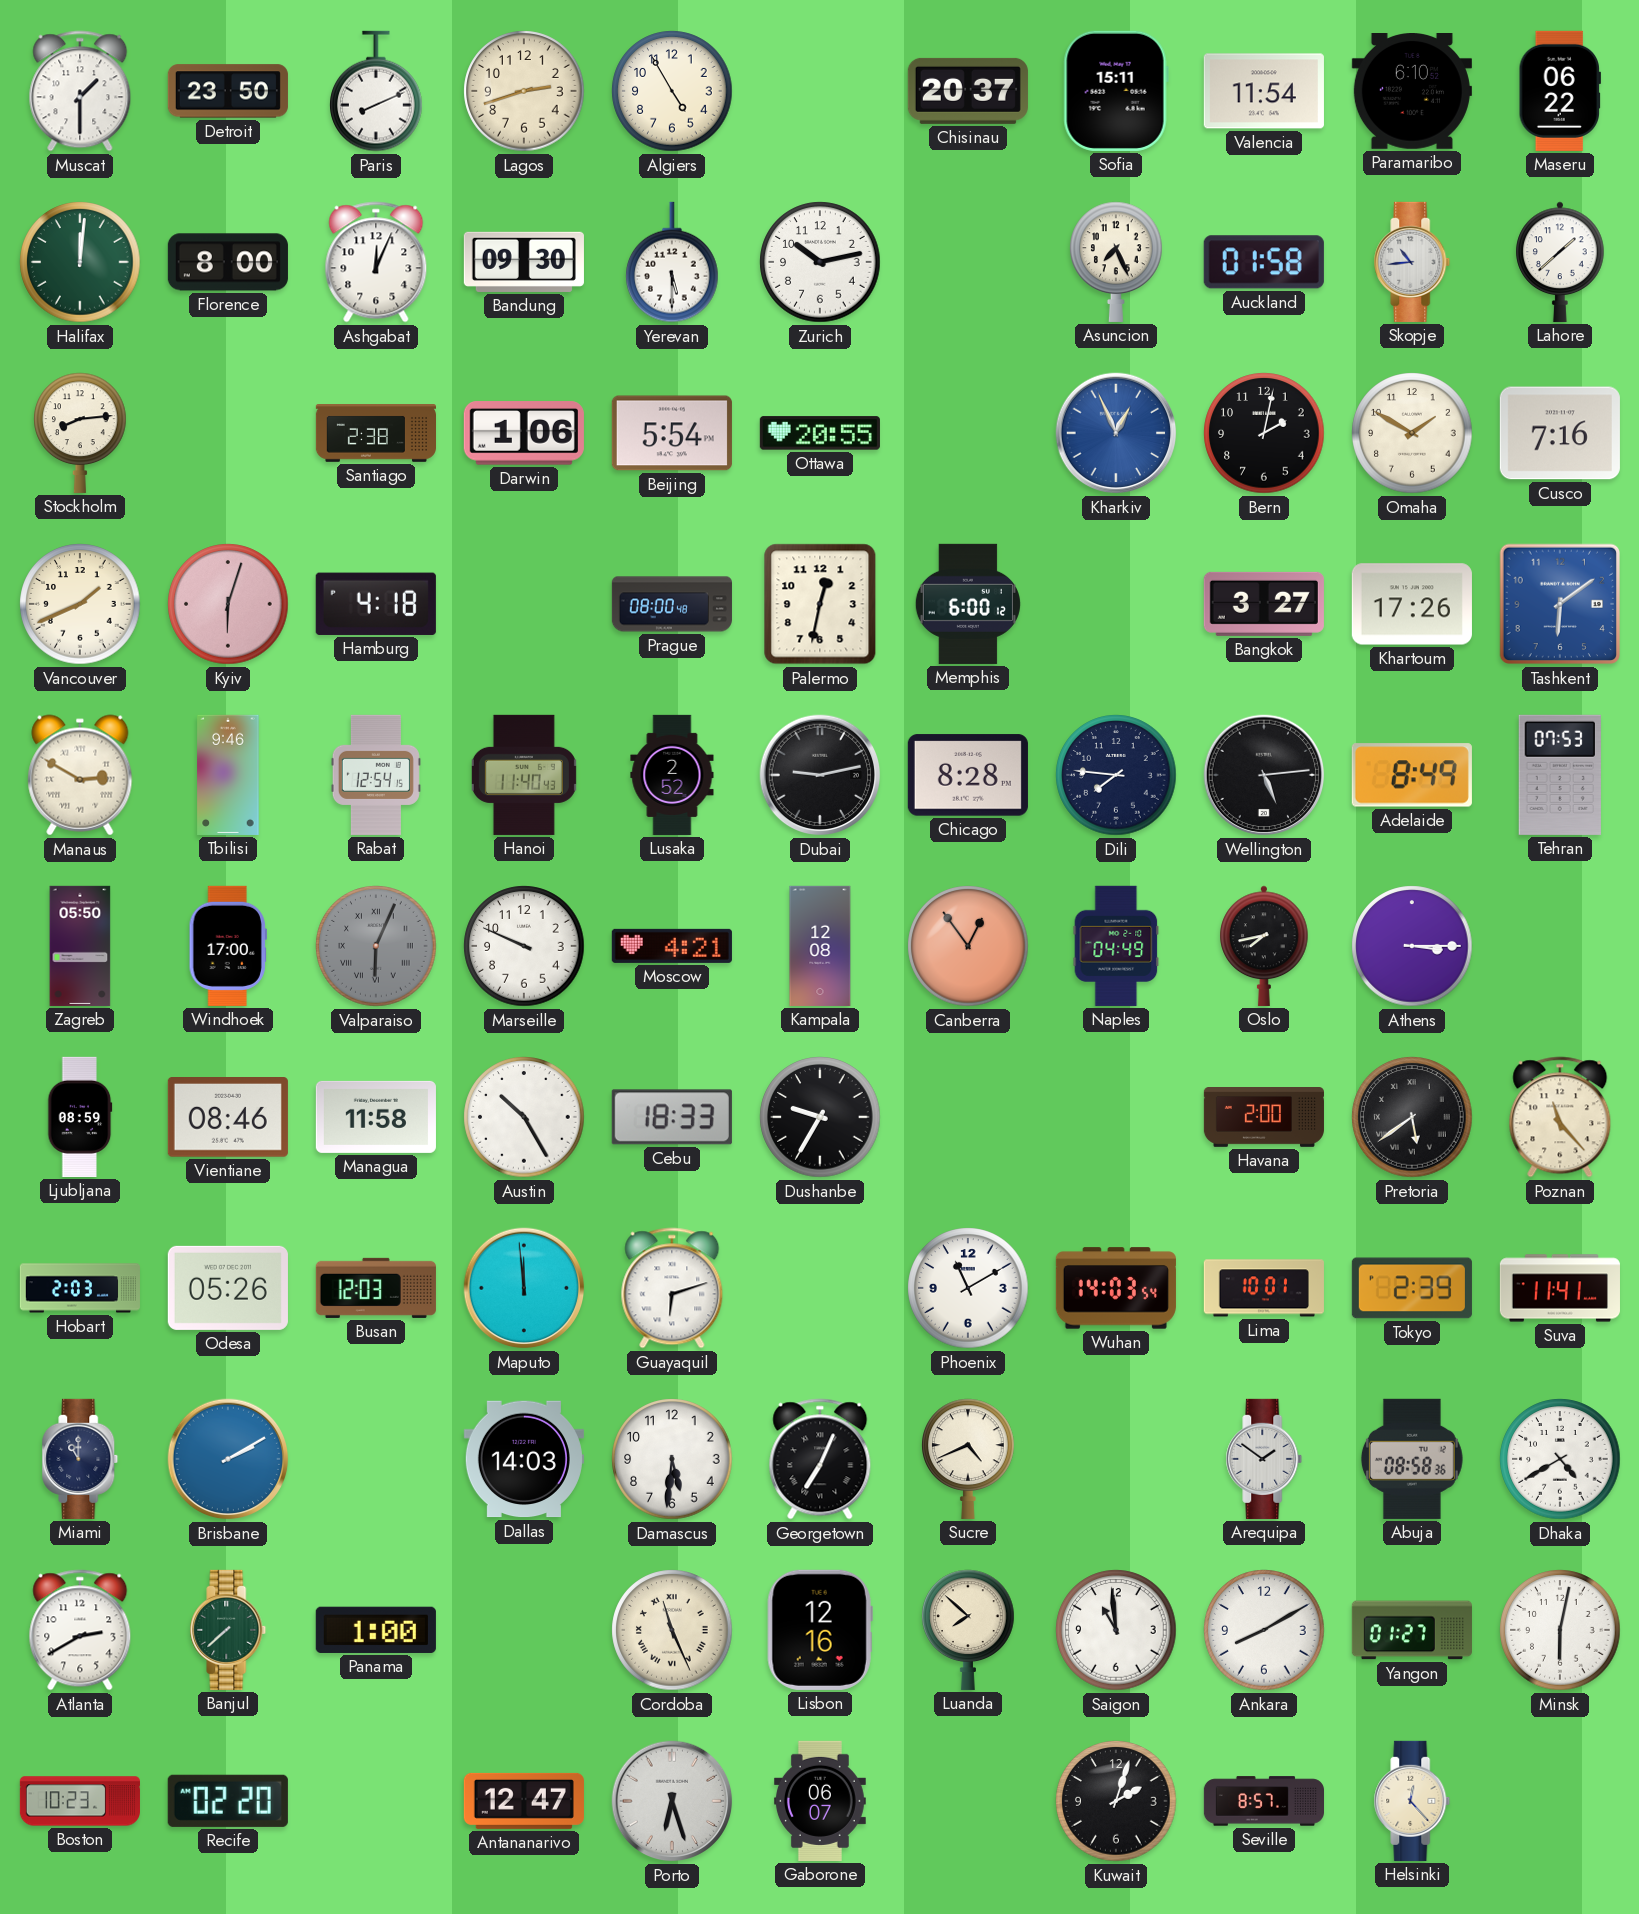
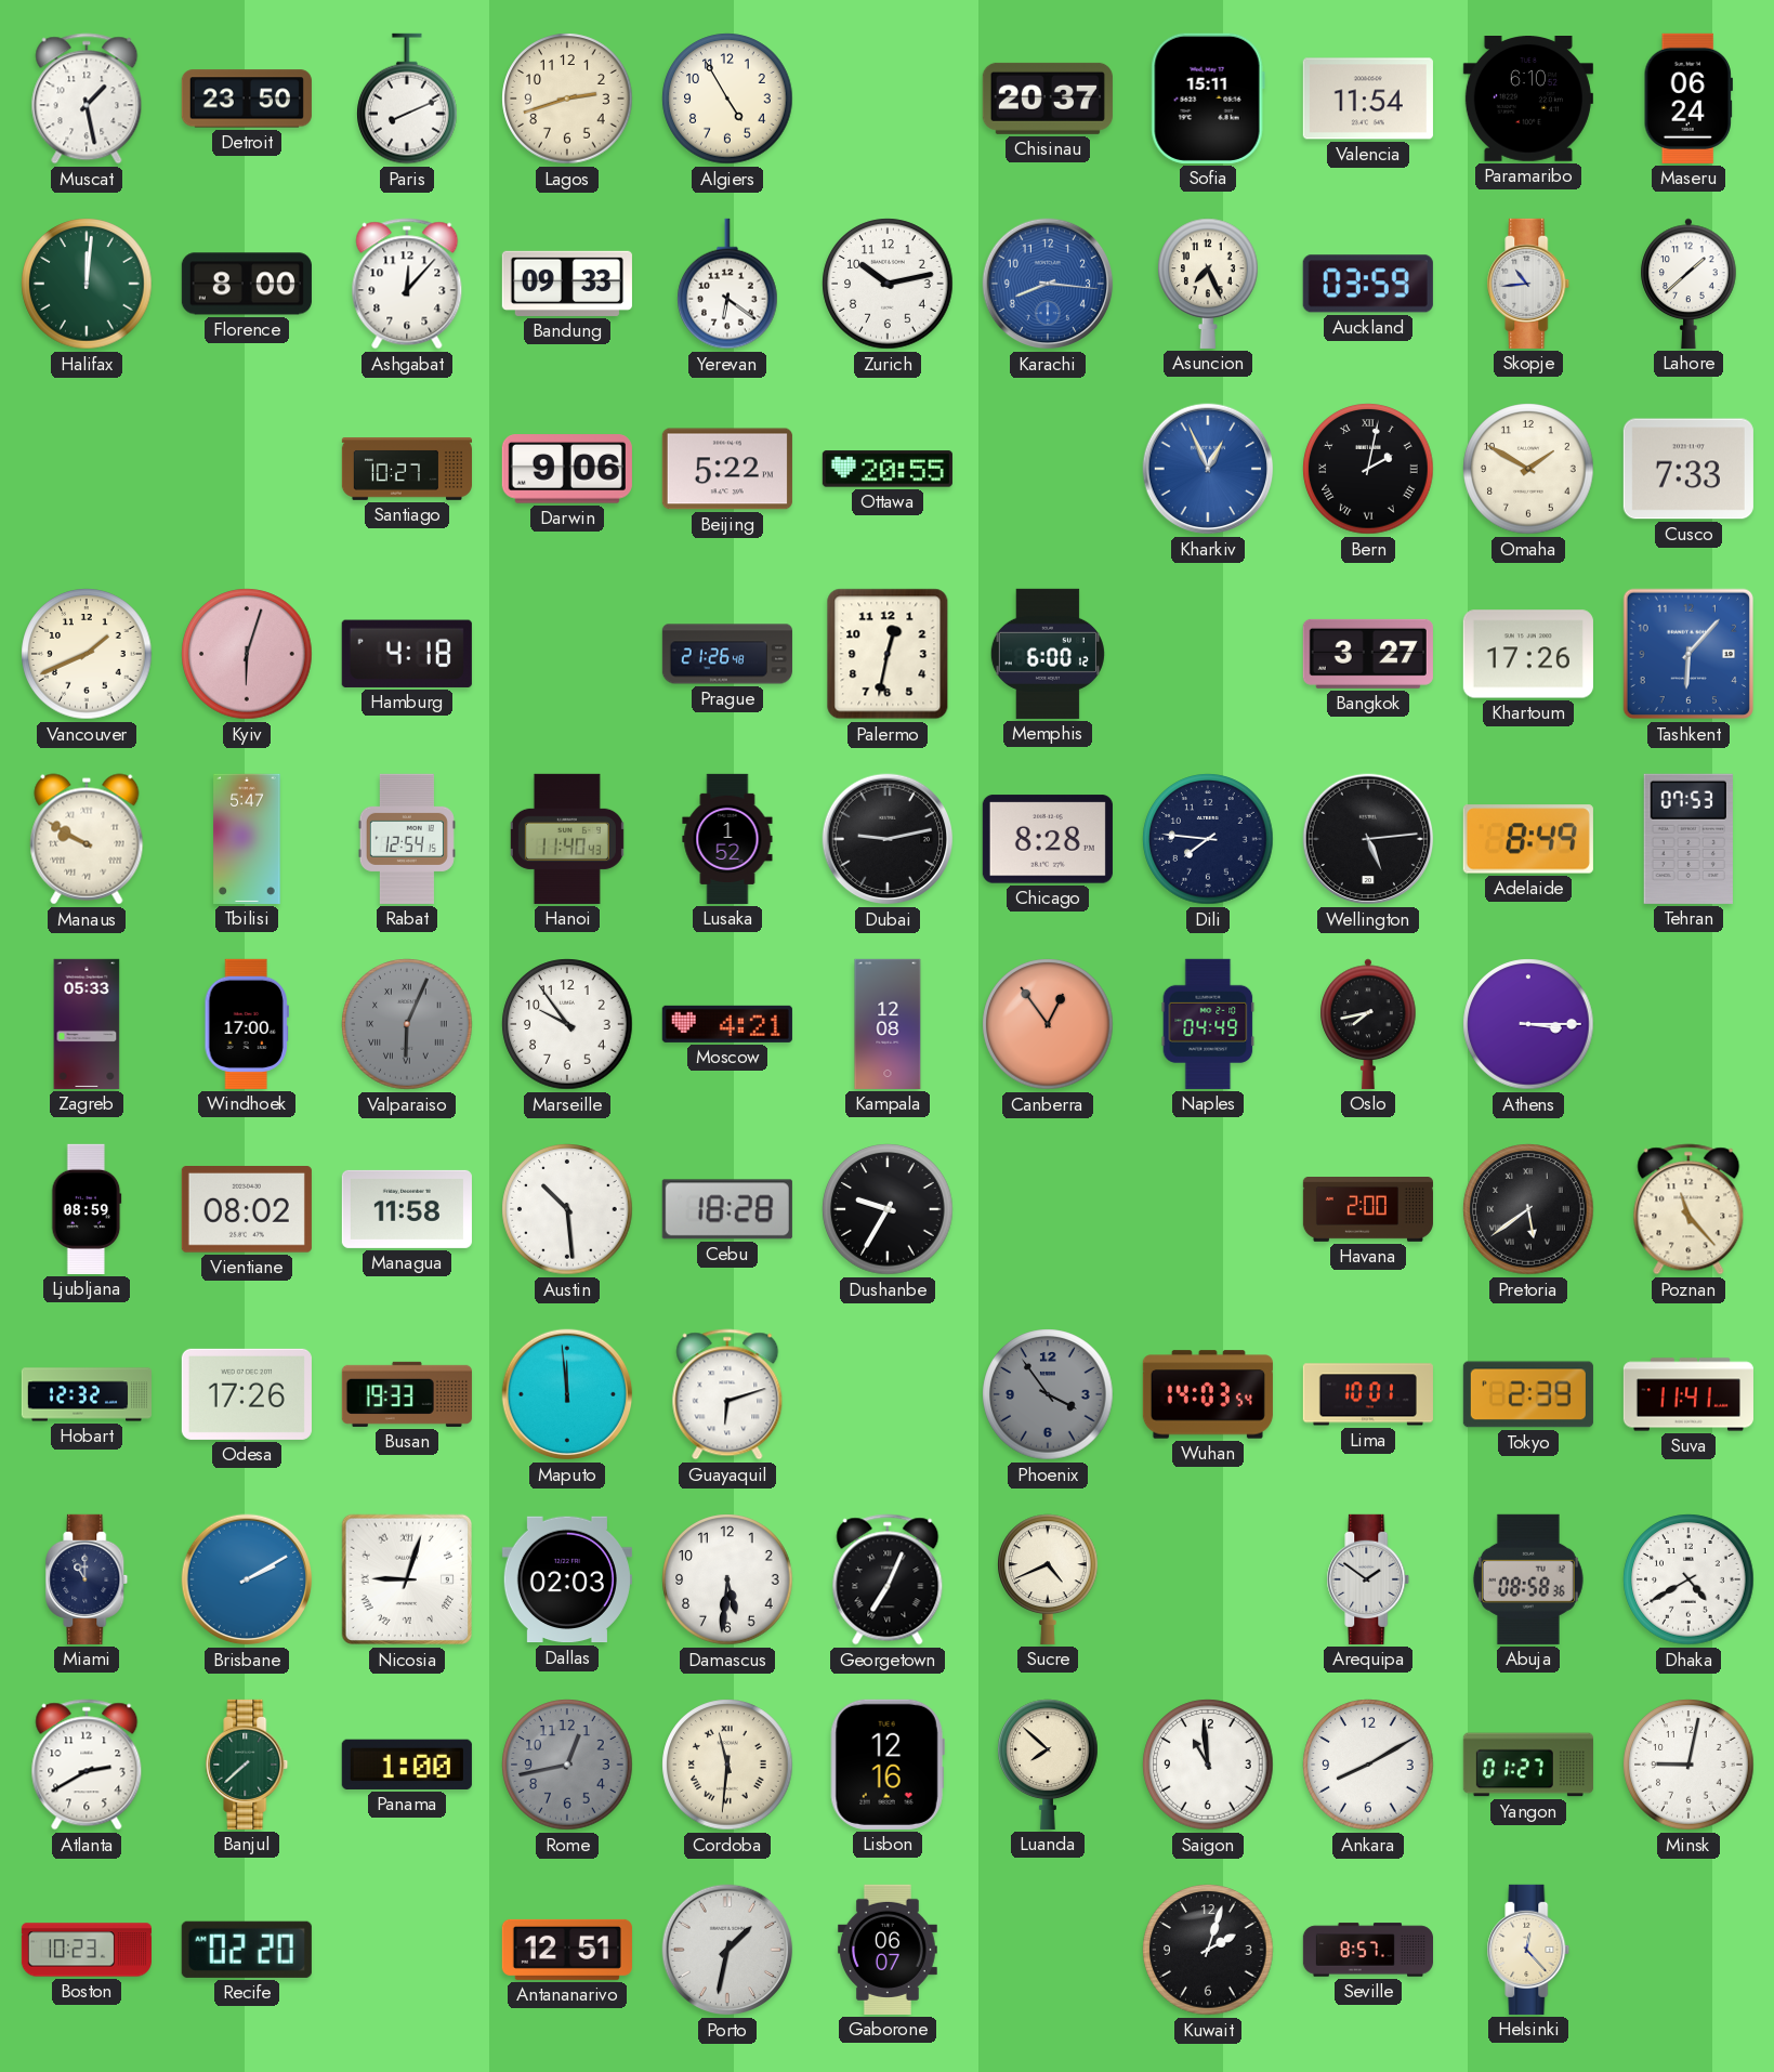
Muscat: 1:30 -> 1:28
Maseru: 06:22 -> 06:24
Ashgabat: 12:04 -> 12:07
Bandung: 09:30 -> 09:33
Yerevan: 5:30 -> 6:21
Karachi: none -> 8:16
Auckland: 01:58 -> 03:59
Stockholm: 8:14 -> none
Santiago: 2:38 -> 10:27
Darwin: 1:06 -> 9:06
Beijing: 5:54 -> 5:22
Bern numerals: Arabic -> Roman
Cusco: 7:16 -> 7:33
Prague: 08:00 -> 21:26
Tashkent: 6:09 -> 6:07
Manaus: 2:50 -> 9:50
Tbilisi: 9:46 -> 5:47
Lusaka: 2:52 -> 1:52
Zagreb: 05:50 -> 05:33
Marseille: 9:49 -> 9:54
Vientiane: 08:46 -> 08:02
Austin: 10:25 -> 10:29
Cebu: 18:33 -> 18:28
Hobart: 2:03 -> 12:32
Odesa: 05:26 -> 17:26
Busan: 12:03 -> 19:33
Phoenix: 11:10 -> 3:54
Phoenix dial: white -> grey
Nicosia: none -> 9:03
Dallas: 14:03 -> 02:03
Rome: none -> 12:43
Cordoba: 11:26 -> 11:31
Minsk: 6:02 -> 9:02
Antananarivo: 12:47 -> 12:51
Porto: 6:27 -> 1:32
